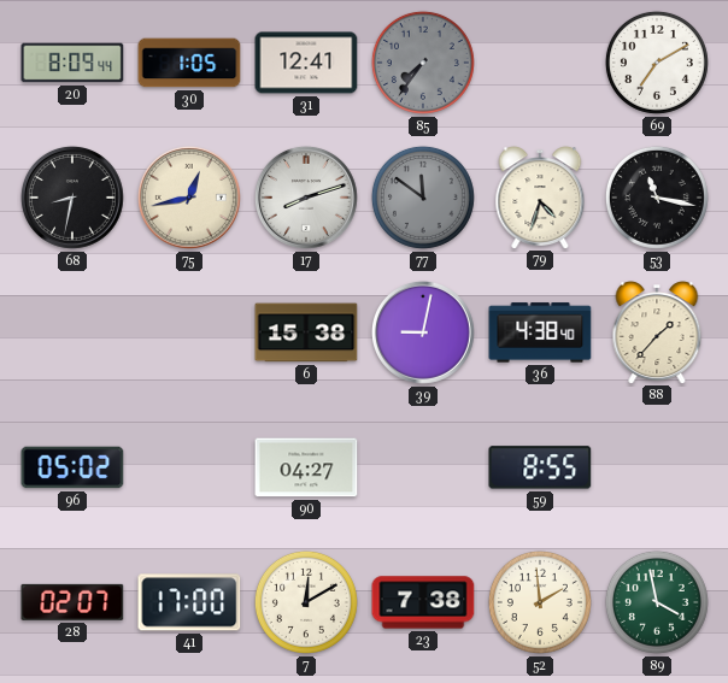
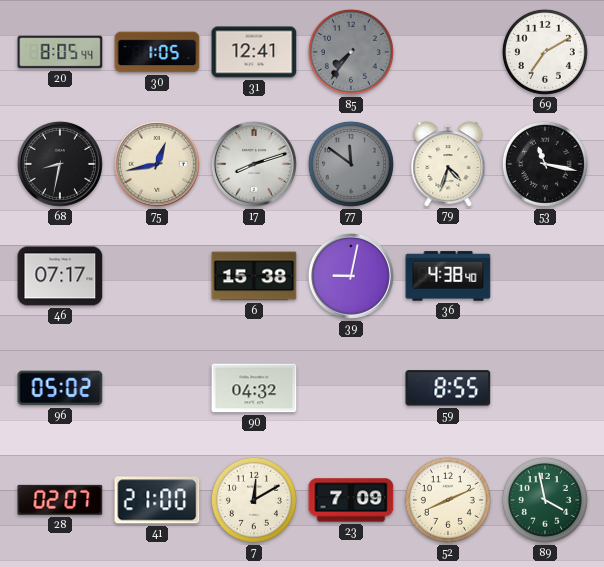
20: 8:09 -> 8:05
46: none -> 07:17
88: 1:37 -> none
90: 04:27 -> 04:32
41: 17:00 -> 21:00
23: 7:38 -> 7:09
52: 1:59 -> 8:11
